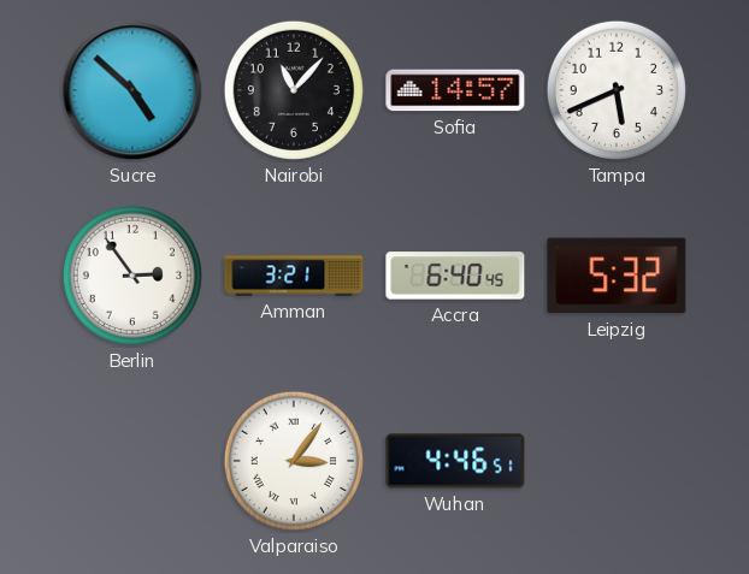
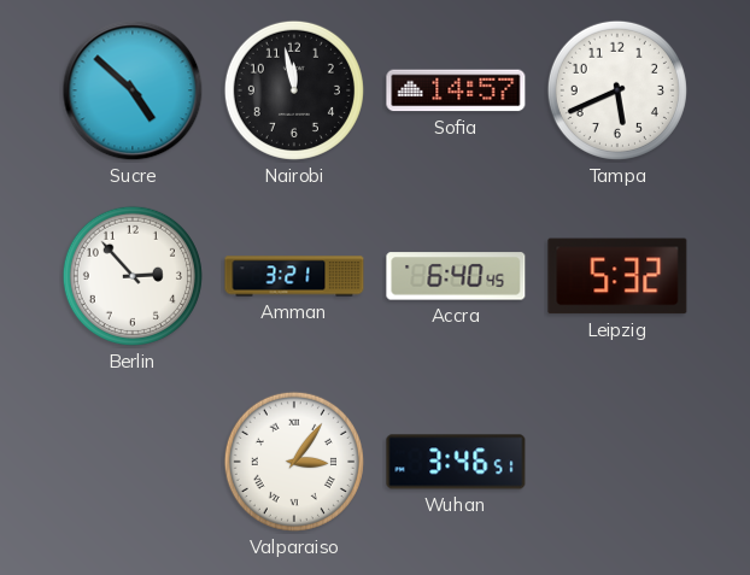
Nairobi: 11:07 -> 11:58
Berlin: 2:54 -> 2:53
Wuhan: 4:46 -> 3:46
